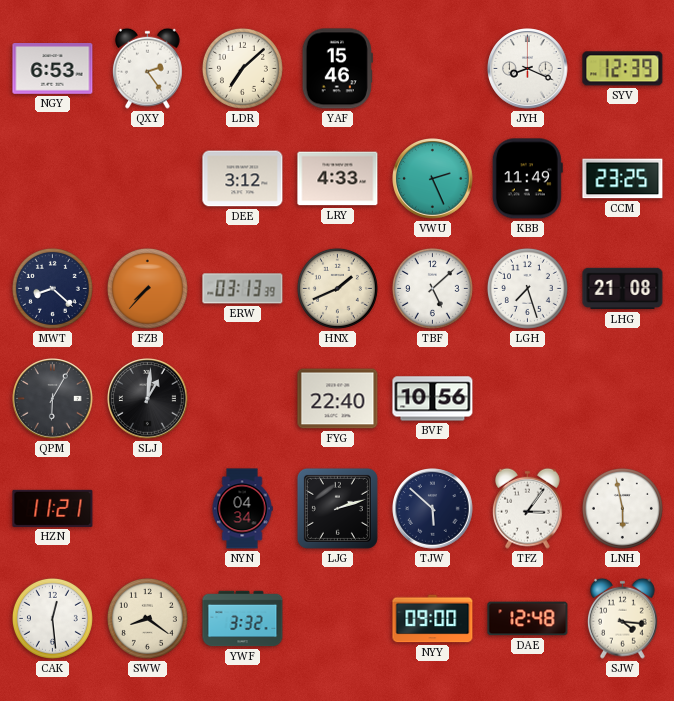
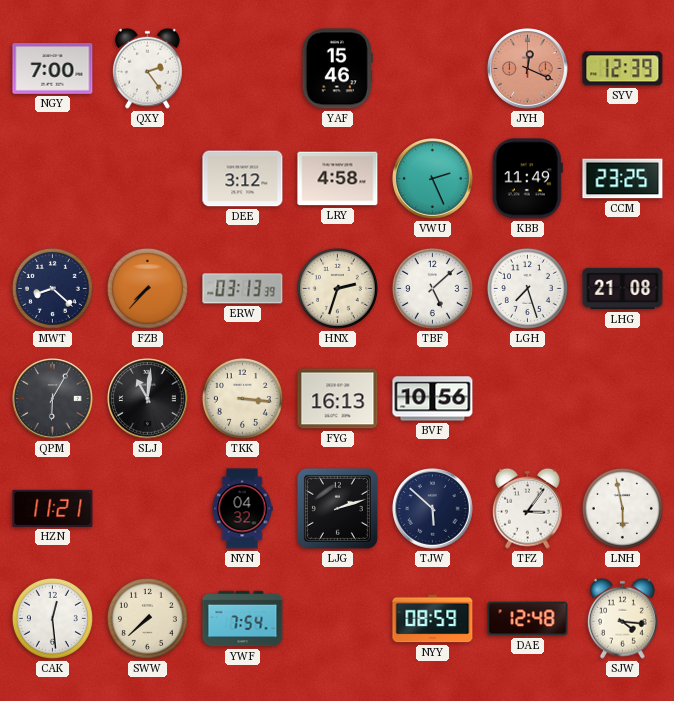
NGY: 6:53 -> 7:00
LDR: 7:08 -> none
JYH: 8:19 -> 12:19
JYH dial: white -> salmon
LRY: 4:33 -> 4:58
HNX: 1:41 -> 2:33
SLJ: 1:01 -> 11:01
TKK: none -> 3:16
FYG: 22:40 -> 16:13
NYN: 04:34 -> 04:32
SWW: 8:21 -> 7:38
YWF: 3:32 -> 7:54
NYY: 09:00 -> 08:59
